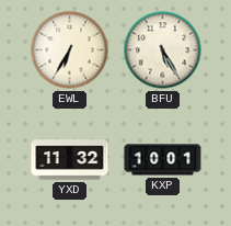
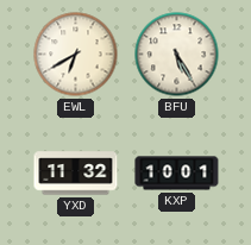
EWL: 6:35 -> 6:40
